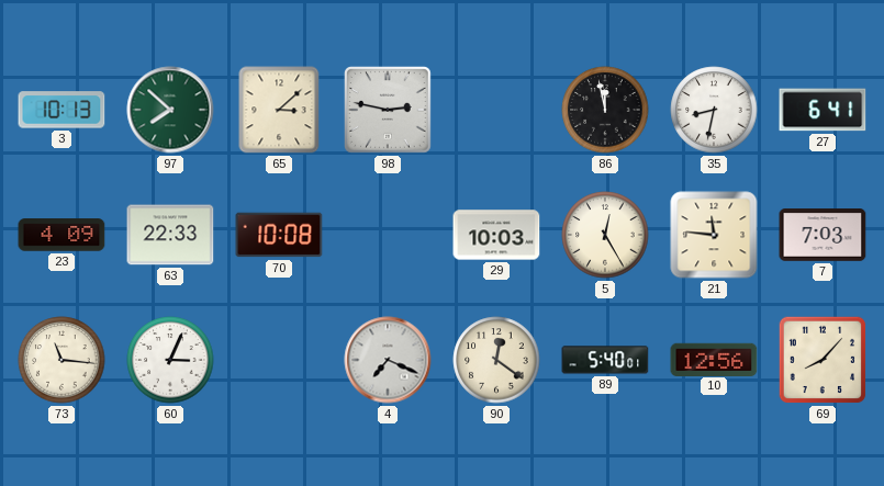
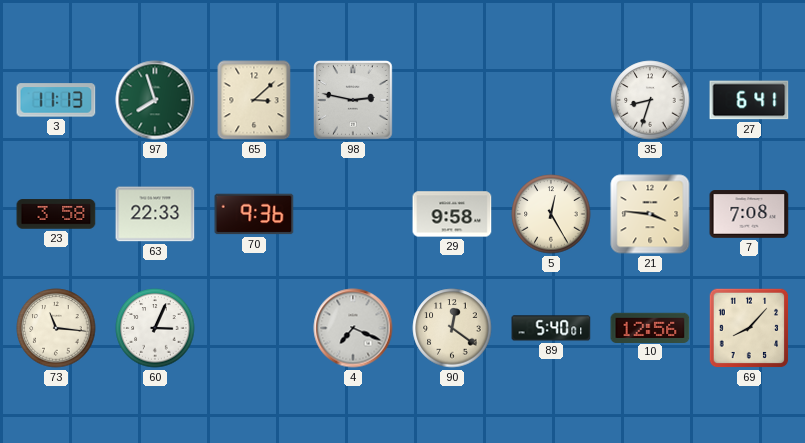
3: 10:13 -> 11:13
97: 7:52 -> 7:57
86: 11:58 -> none
35: 8:32 -> 8:33
23: 4:09 -> 3:58
70: 10:08 -> 9:36
29: 10:03 -> 9:58
21: 11:46 -> 3:46
7: 7:03 -> 7:08
